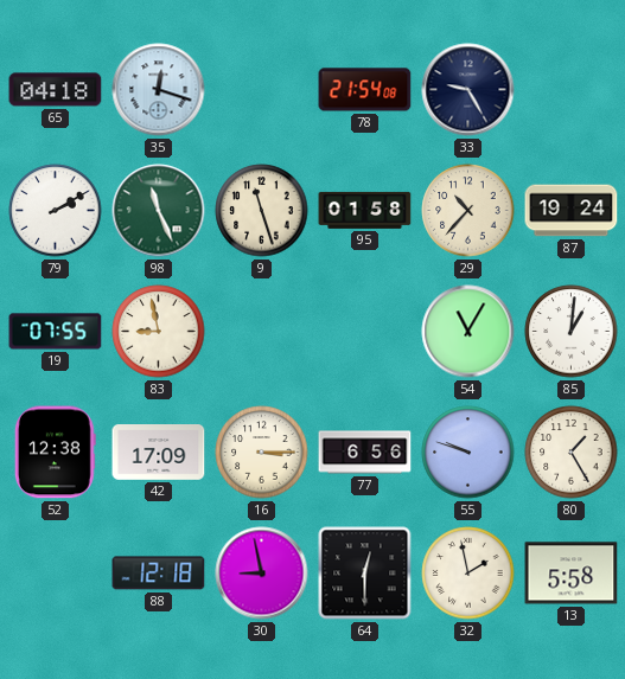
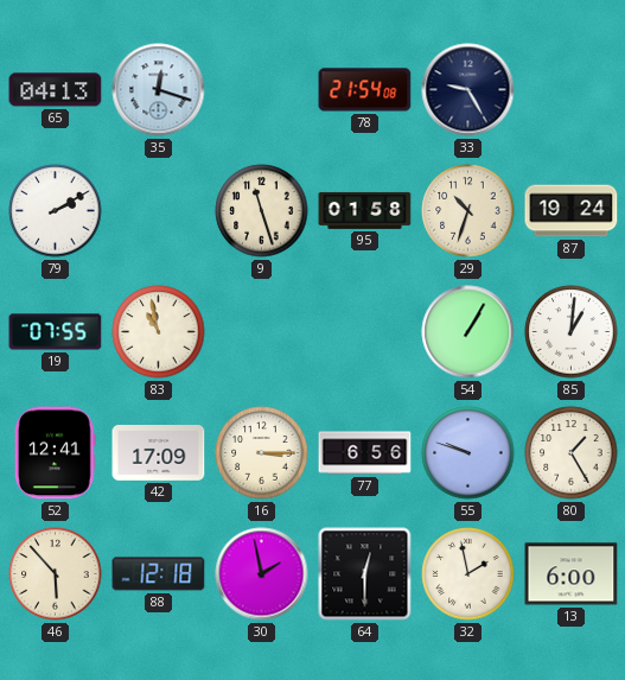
65: 04:18 -> 04:13
98: 11:26 -> none
29: 10:37 -> 10:33
83: 8:58 -> 10:58
54: 11:05 -> 1:05
52: 12:38 -> 12:41
46: none -> 5:53
30: 8:58 -> 1:58
13: 5:58 -> 6:00
